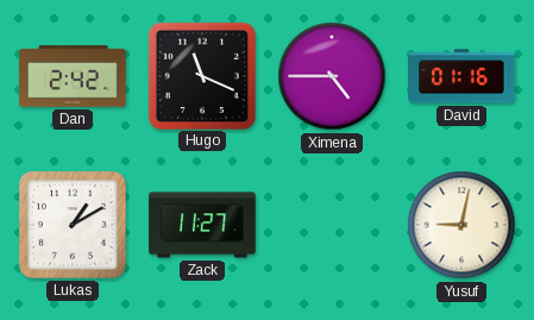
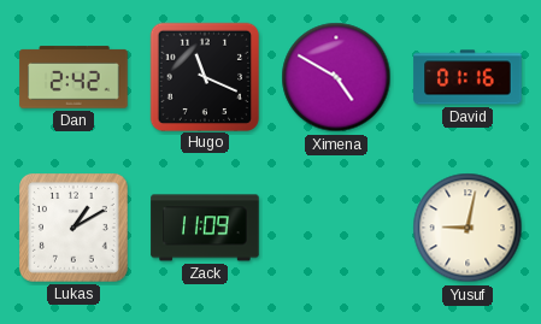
Ximena: 4:45 -> 4:50
Zack: 11:27 -> 11:09
